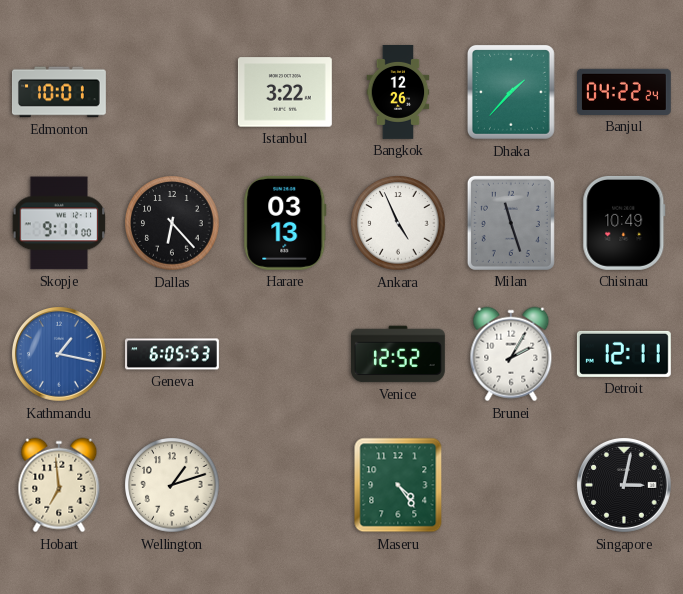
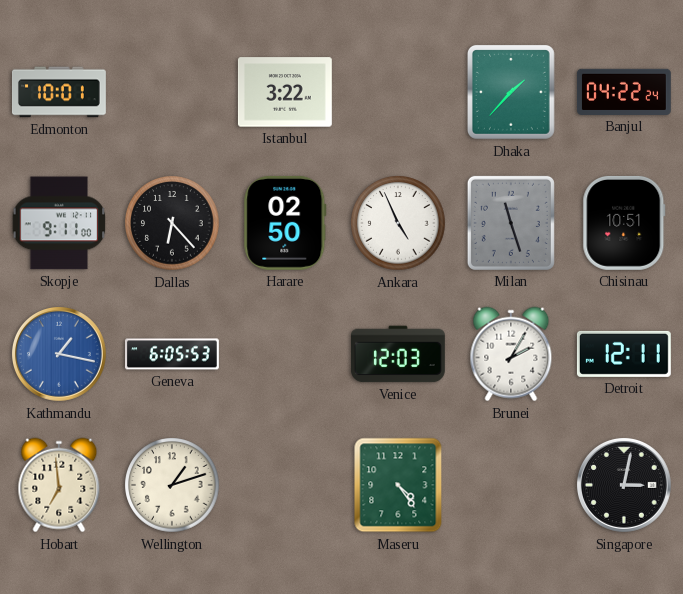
Bangkok: 12:26 -> none
Harare: 03:13 -> 02:50
Chisinau: 10:49 -> 10:51
Venice: 12:52 -> 12:03
